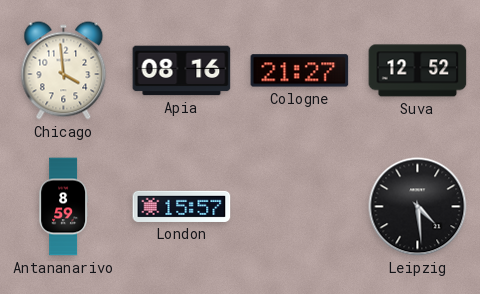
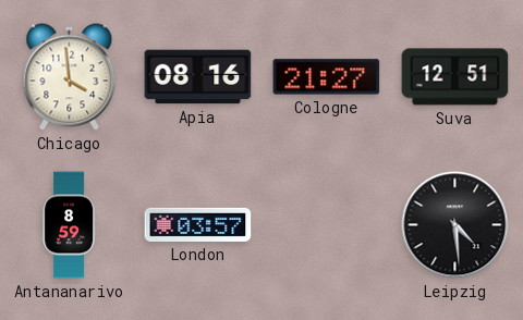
Suva: 12:52 -> 12:51
London: 15:57 -> 03:57
